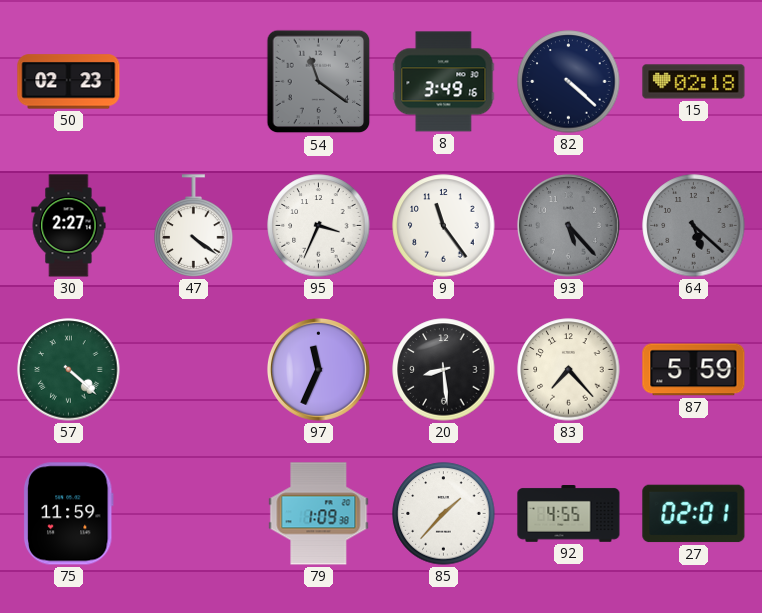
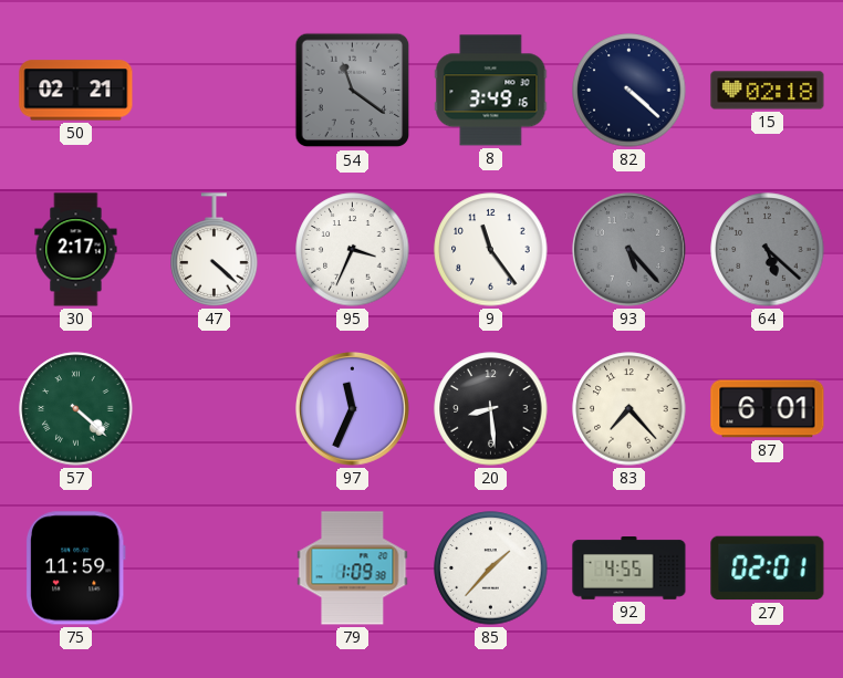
50: 02:23 -> 02:21
30: 2:27 -> 2:17
47: 4:21 -> 4:22
87: 5:59 -> 6:01
